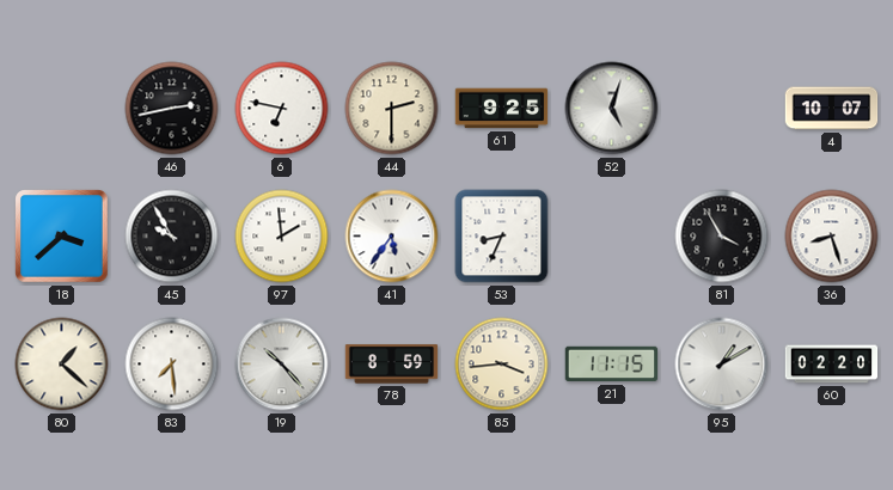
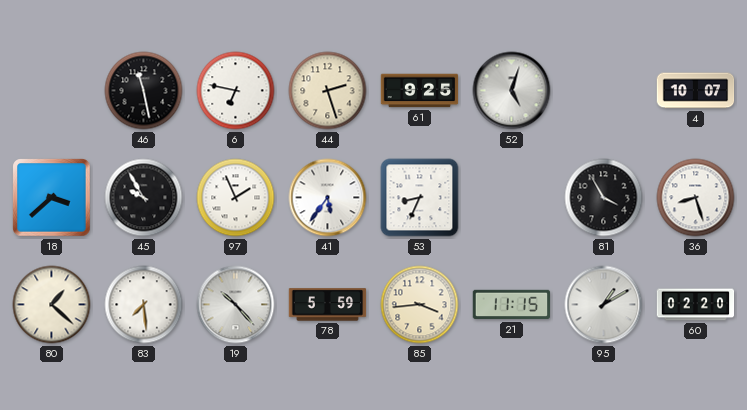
46: 2:43 -> 11:28
44: 2:30 -> 2:27
97: 1:59 -> 1:56
78: 8:59 -> 5:59
